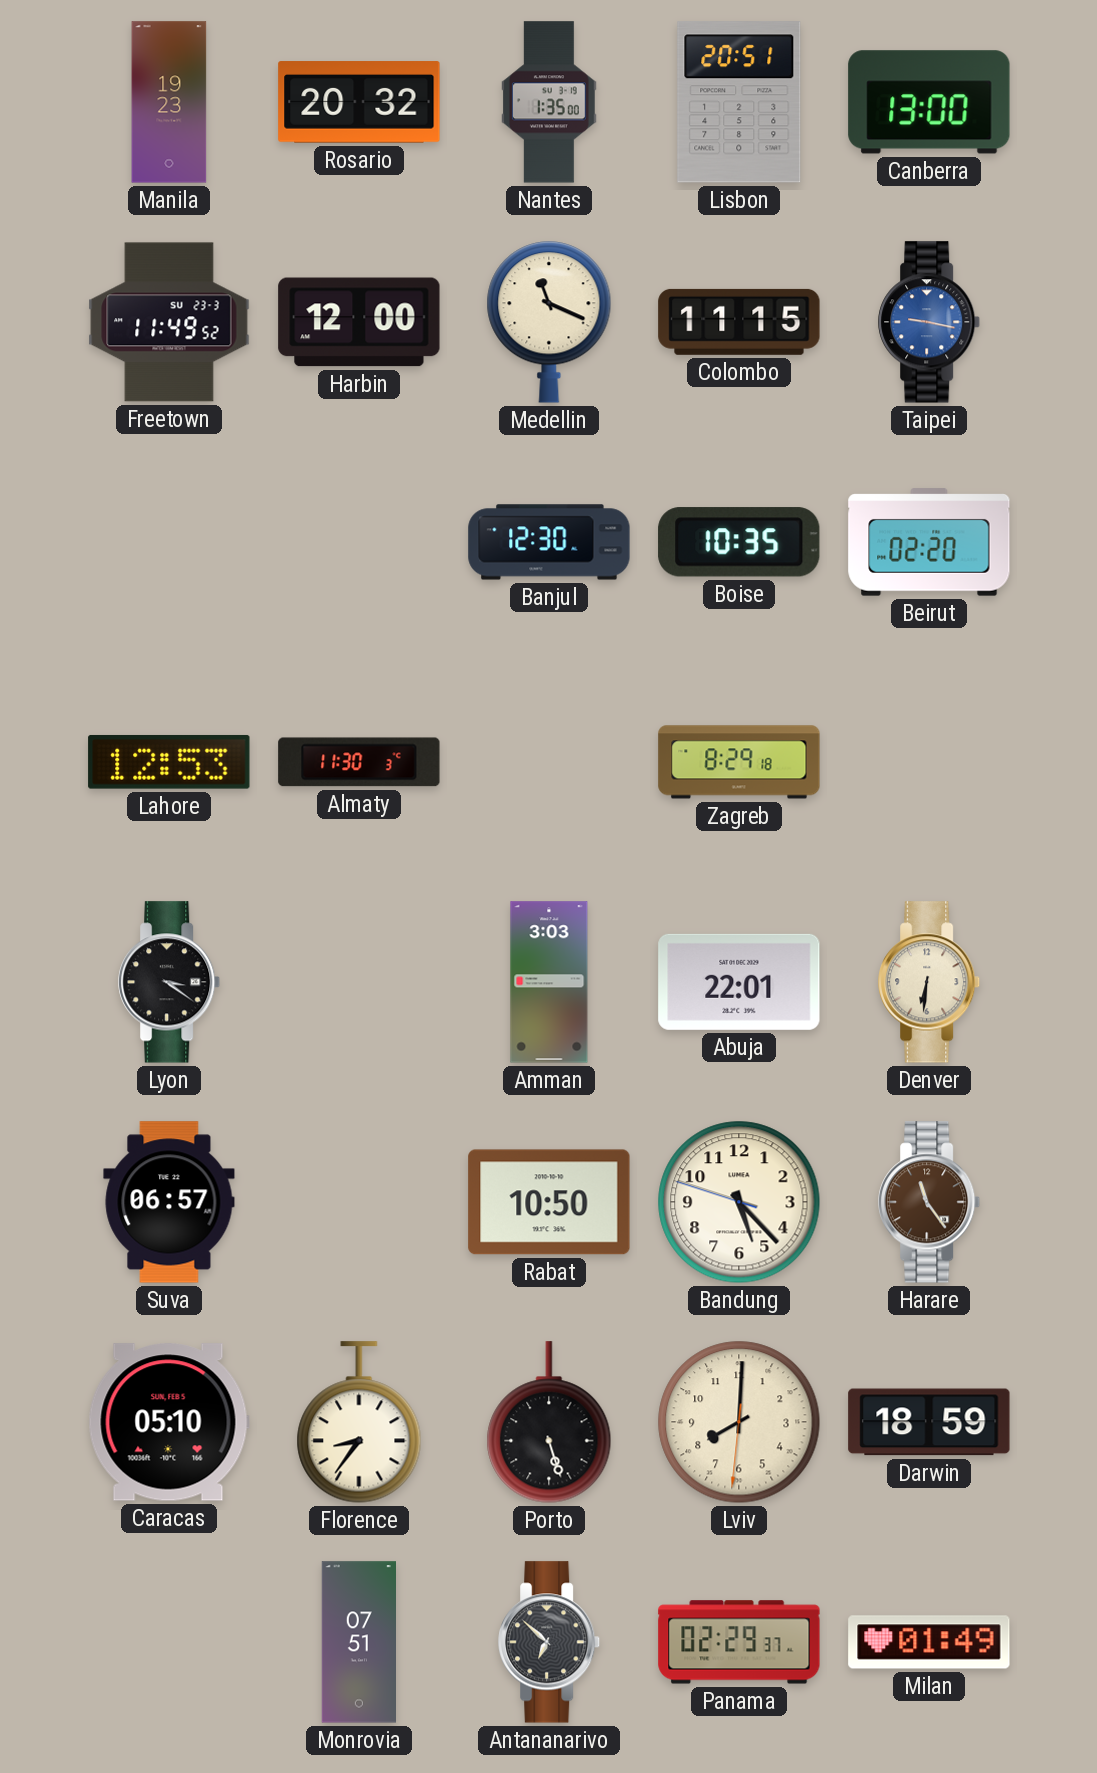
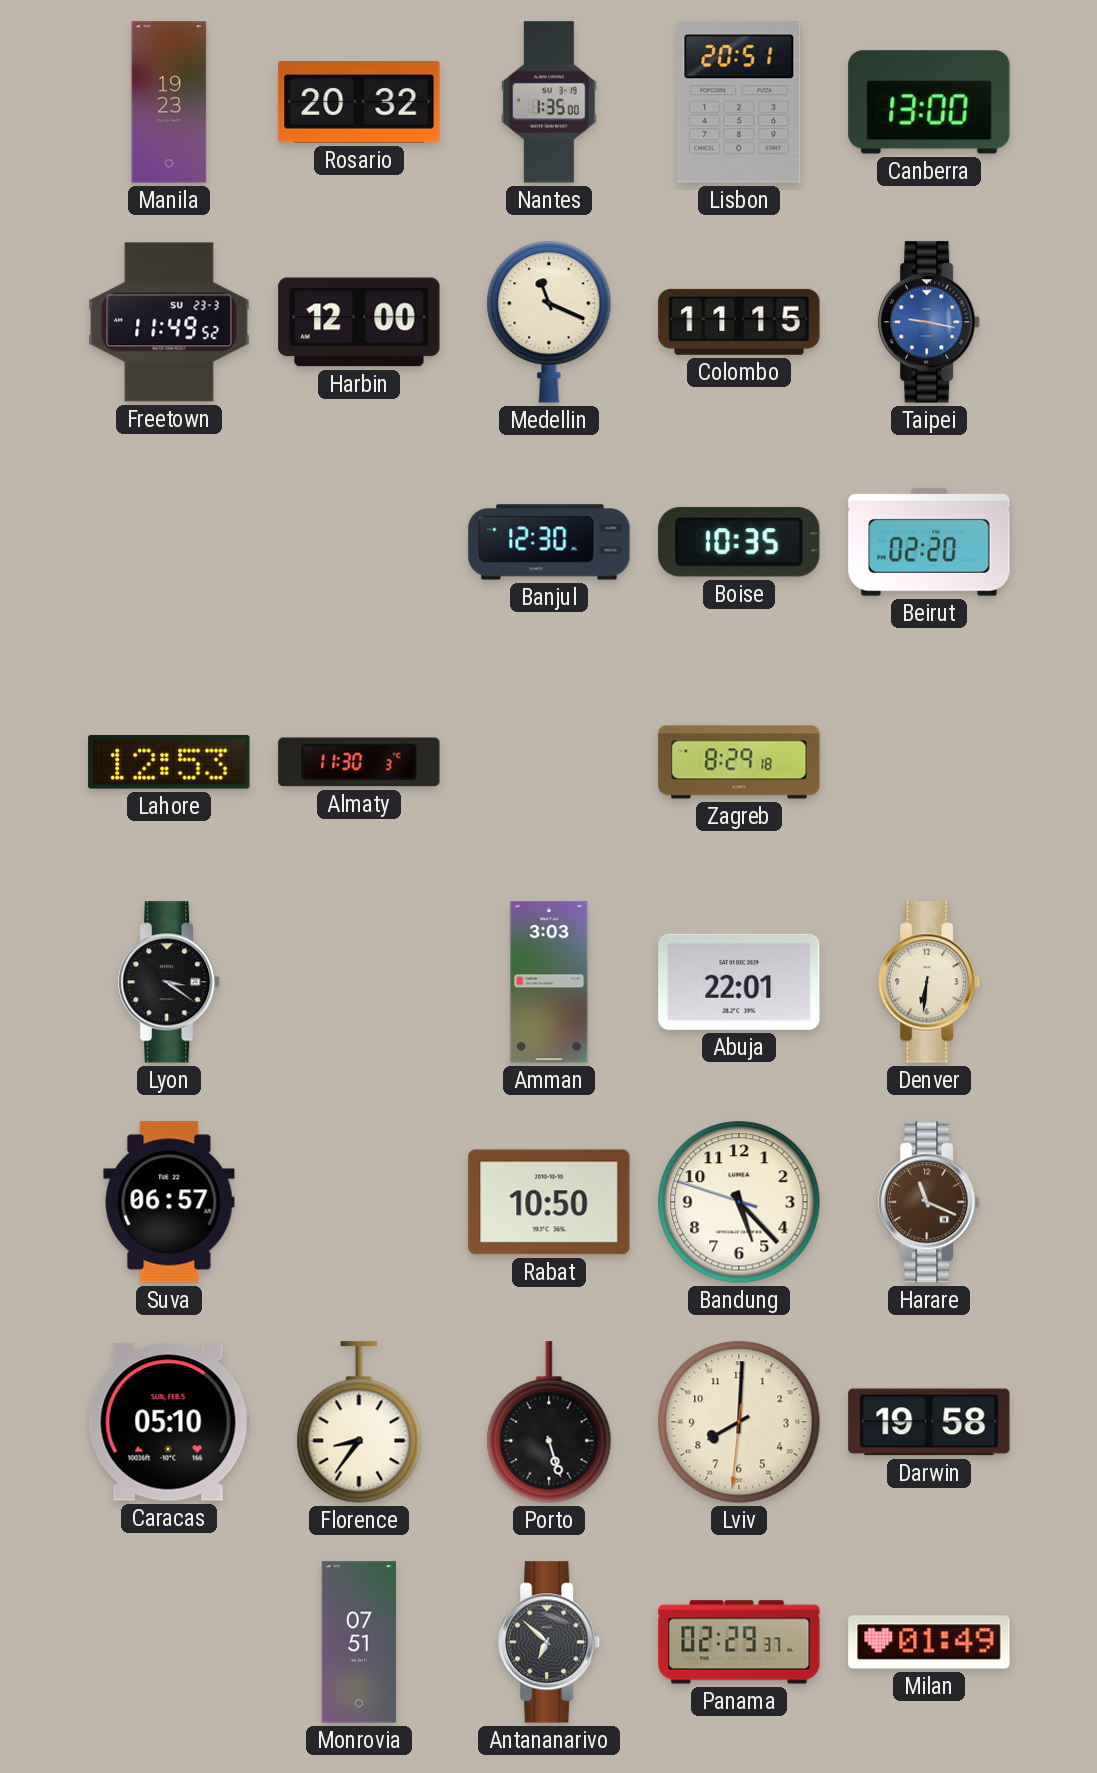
Harare: 11:24 -> 11:19
Darwin: 18:59 -> 19:58
